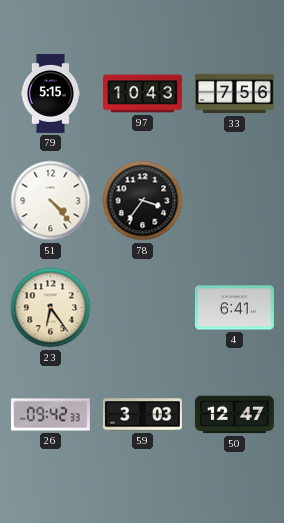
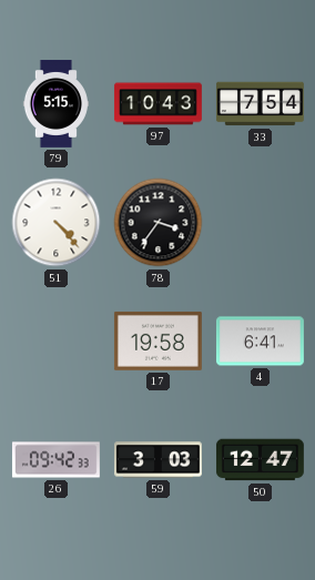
33: 7:56 -> 7:54
23: 6:24 -> none
17: none -> 19:58
